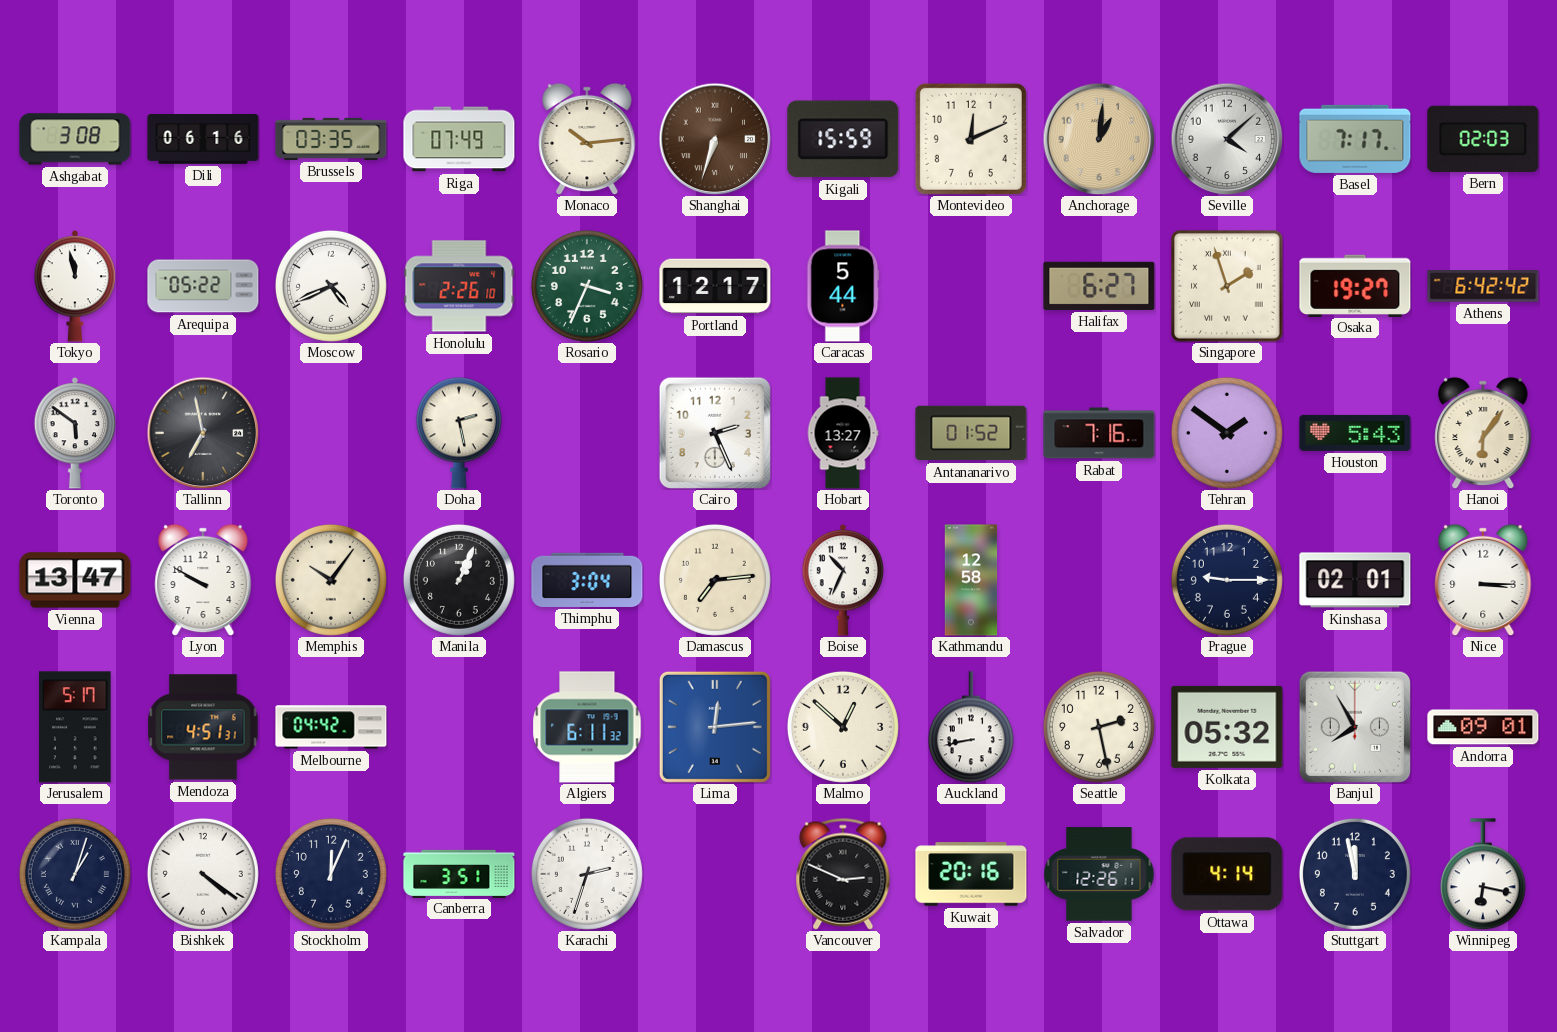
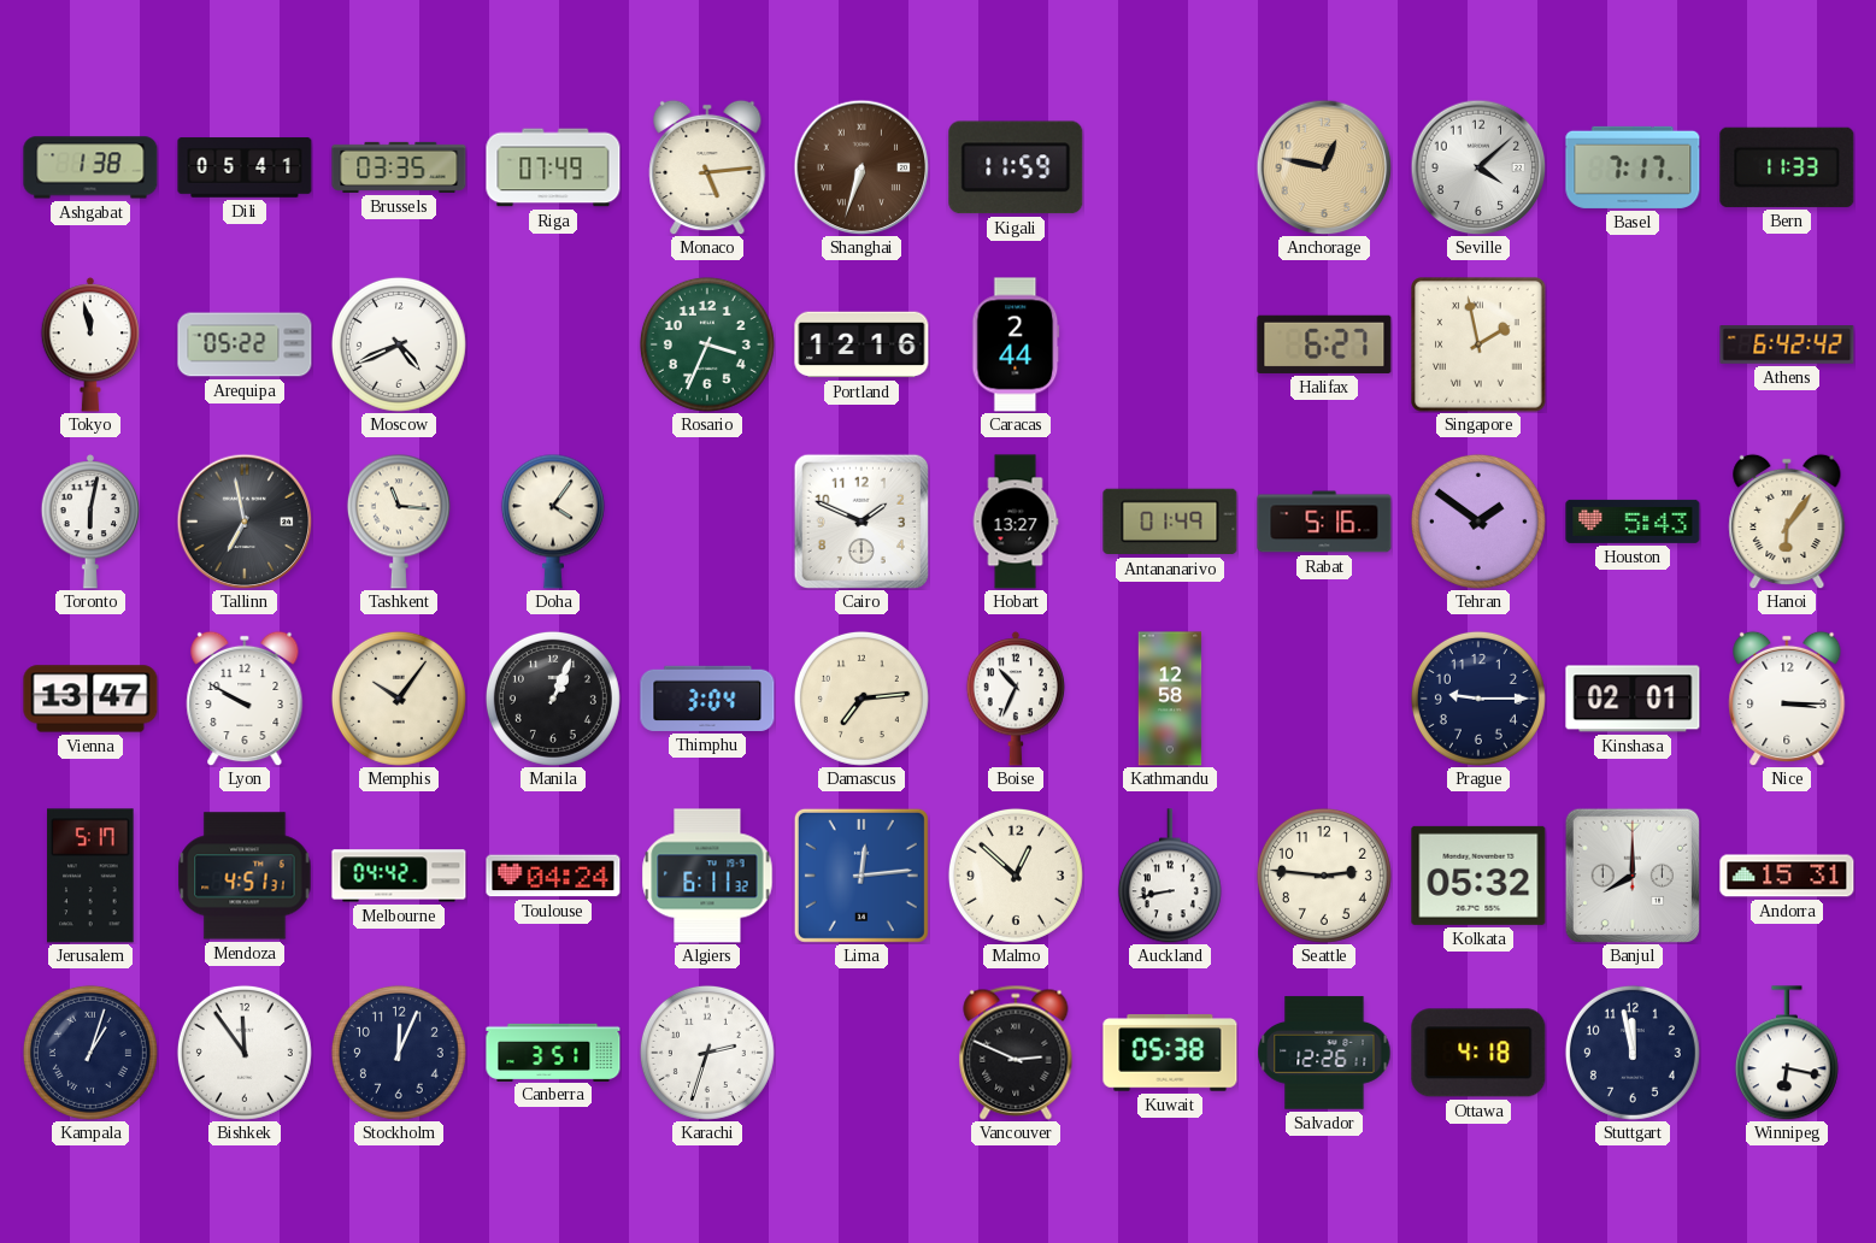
Ashgabat: 3:08 -> 1:38
Dili: 06:16 -> 05:41
Monaco: 10:14 -> 5:14
Kigali: 15:59 -> 11:59
Montevideo: 12:11 -> none
Anchorage: 1:01 -> 12:47
Bern: 02:03 -> 11:33
Honolulu: 2:26 -> none
Portland: 12:17 -> 12:16
Caracas: 5:44 -> 2:44
Singapore: 1:57 -> 1:58
Osaka: 19:27 -> none
Toronto: 5:51 -> 6:02
Tashkent: none -> 11:16
Doha: 2:28 -> 4:06
Cairo: 2:26 -> 1:49
Antananarivo: 01:52 -> 01:49
Rabat: 7:16 -> 5:16
Toulouse: none -> 04:24
Seattle: 2:28 -> 2:46
Banjul: 7:55 -> 8:00
Andorra: 09:01 -> 15:31
Bishkek: 4:21 -> 11:54
Kuwait: 20:16 -> 05:38
Ottawa: 4:14 -> 4:18
